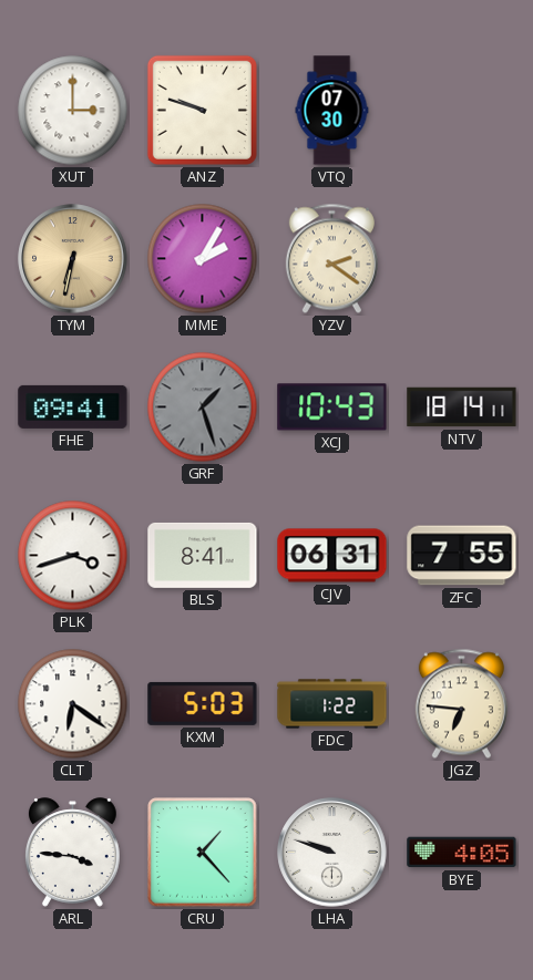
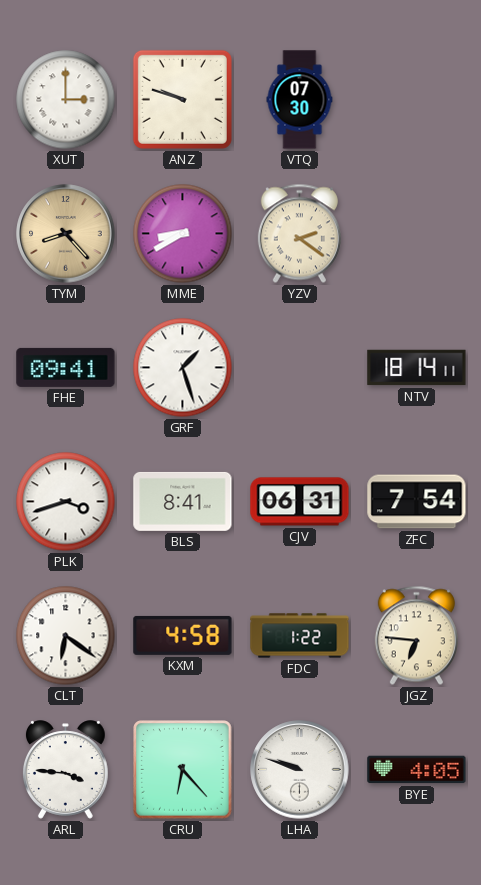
TYM: 6:32 -> 8:23
MME: 2:05 -> 8:40
GRF dial: grey -> white
XCJ: 10:43 -> none
ZFC: 7:55 -> 7:54
KXM: 5:03 -> 4:58
CRU: 1:23 -> 6:23
